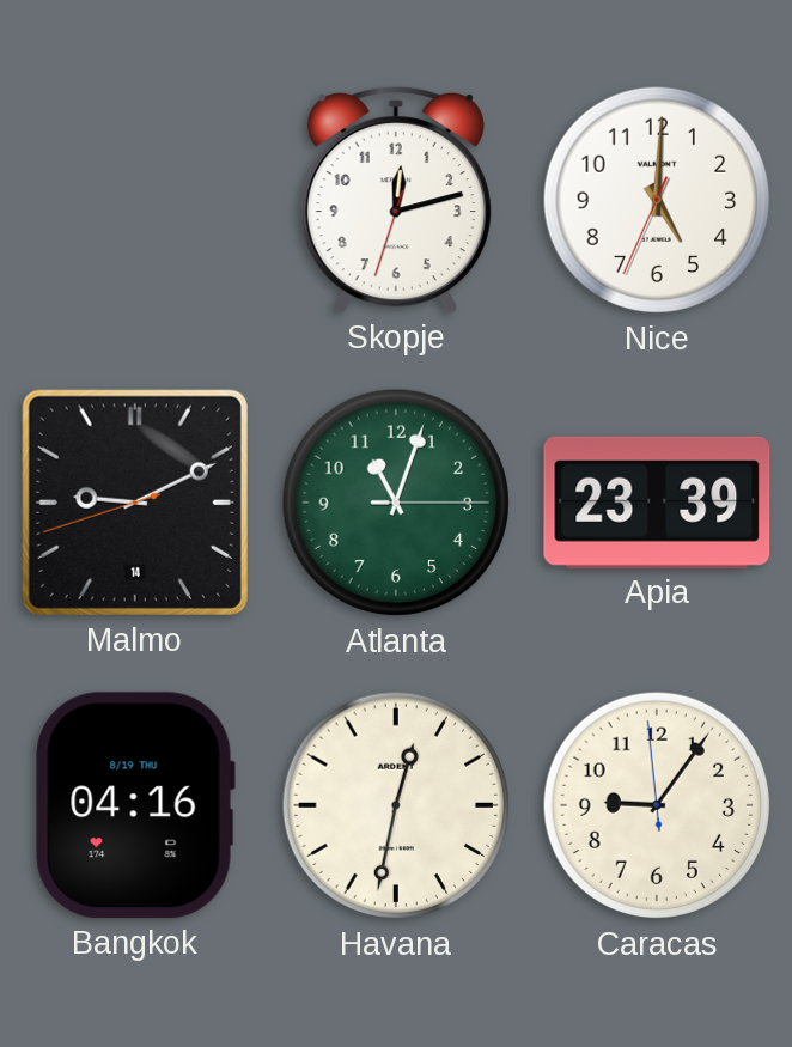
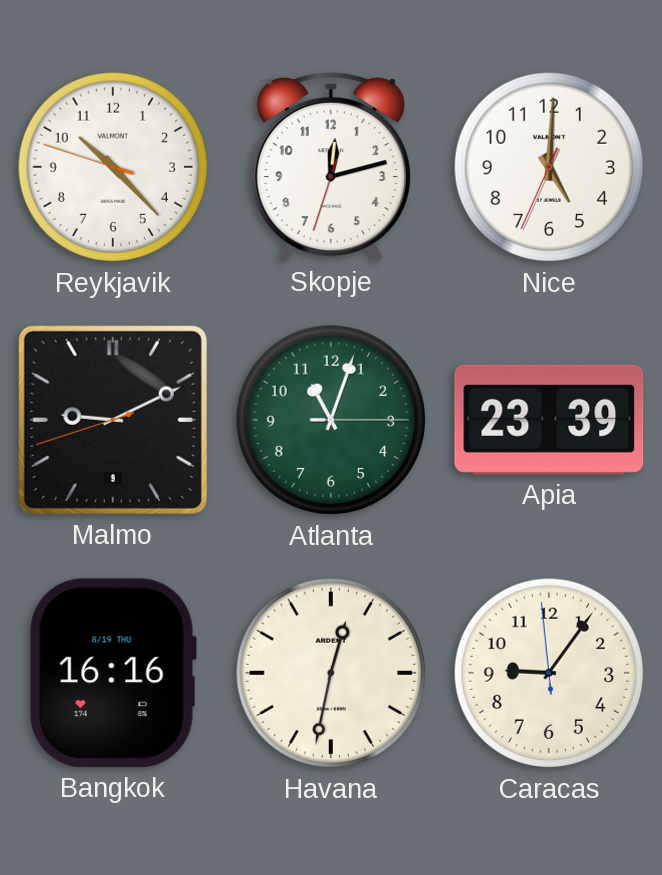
Reykjavik: none -> 10:22
Malmo date: 14 -> 9
Bangkok: 04:16 -> 16:16
